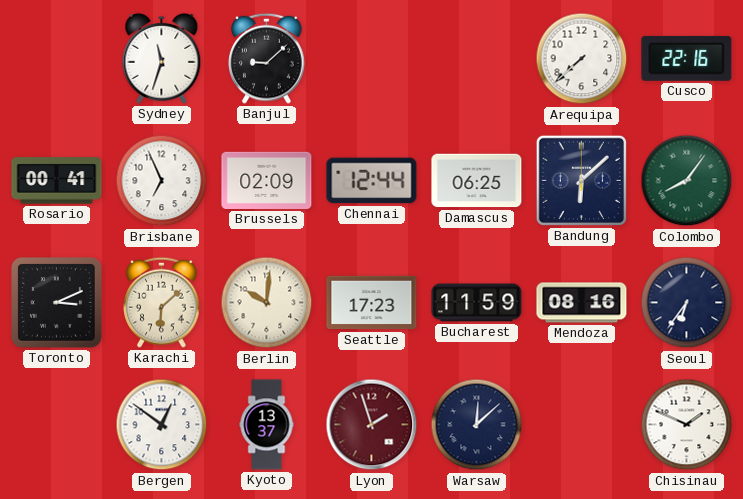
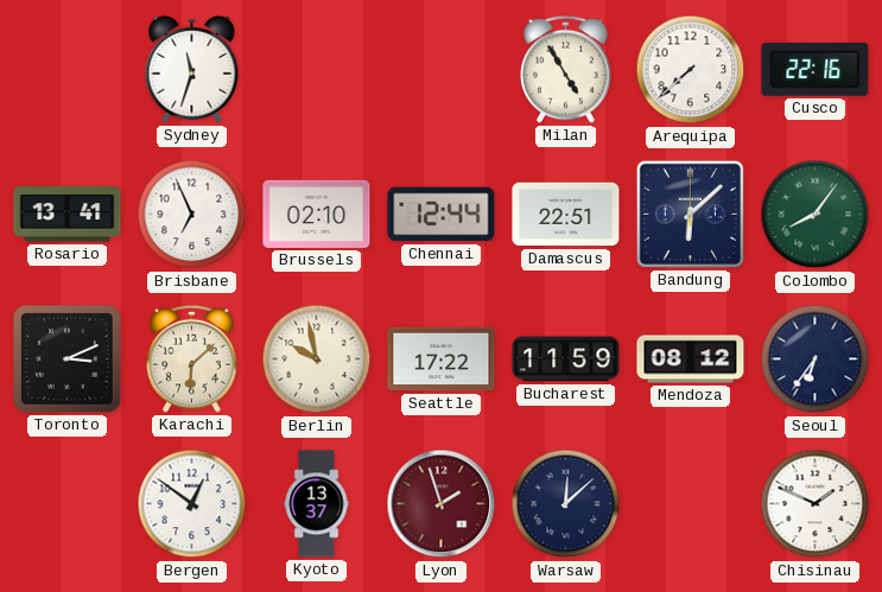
Banjul: 9:08 -> none
Milan: none -> 4:55
Rosario: 00:41 -> 13:41
Brussels: 02:09 -> 02:10
Damascus: 06:25 -> 22:51
Berlin: 10:01 -> 9:58
Seattle: 17:23 -> 17:22
Mendoza: 08:16 -> 08:12
